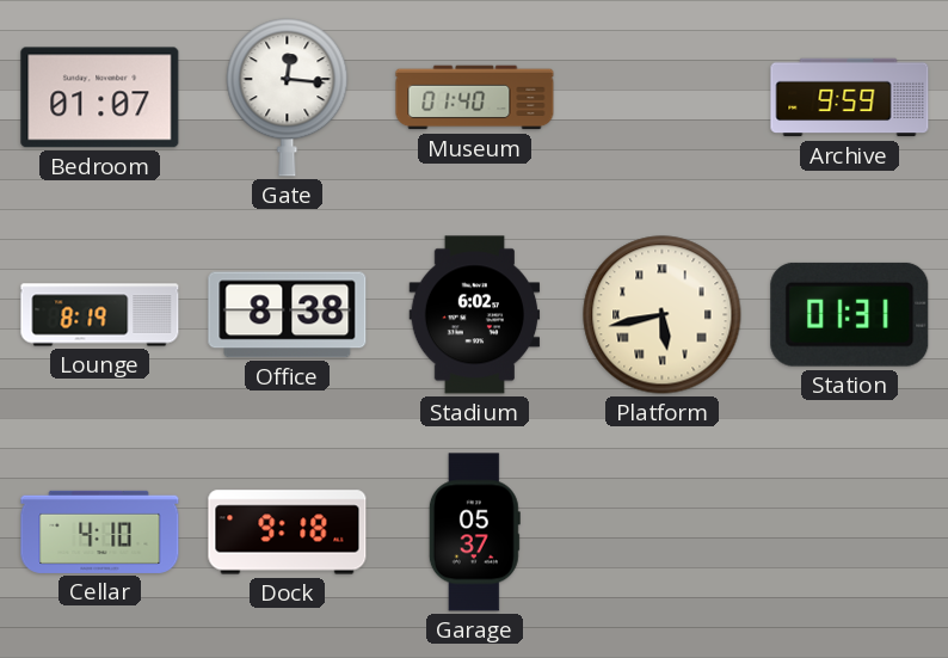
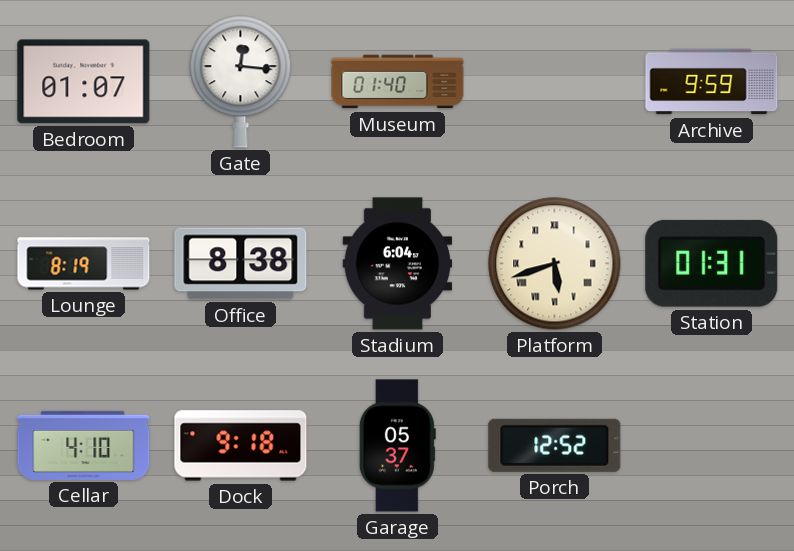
Stadium: 6:02 -> 6:04
Platform: 5:43 -> 5:42
Porch: none -> 12:52
